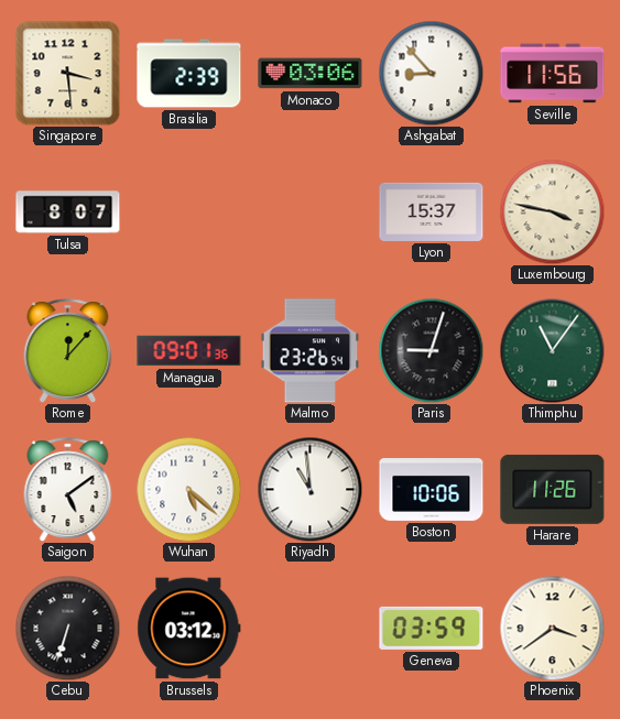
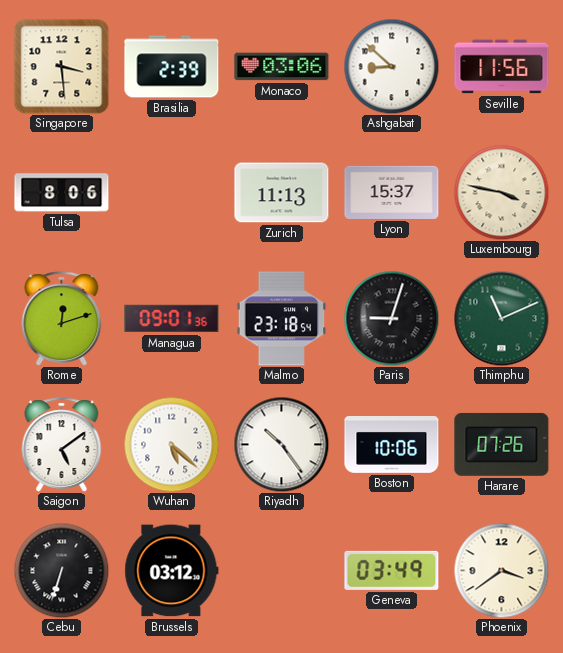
Ashgabat: 8:53 -> 8:52
Tulsa: 8:07 -> 8:06
Zurich: none -> 11:13
Rome: 12:07 -> 12:12
Malmo: 23:26 -> 23:18
Thimphu: 11:06 -> 11:11
Riyadh: 10:59 -> 10:24
Harare: 11:26 -> 07:26
Geneva: 03:59 -> 03:49
